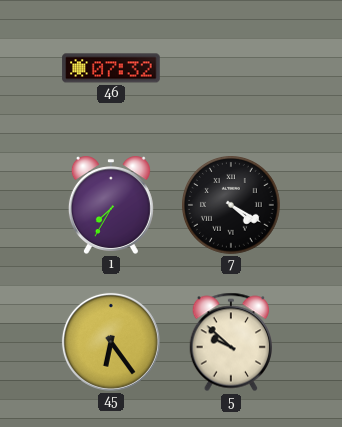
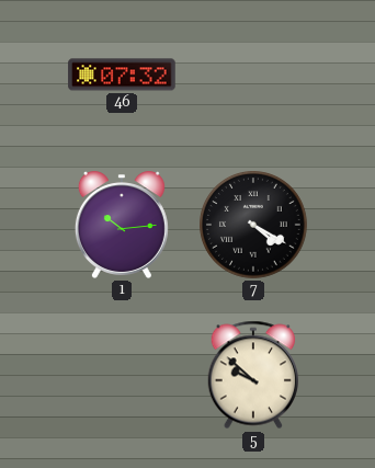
1: 7:35 -> 10:14
45: 6:24 -> none
